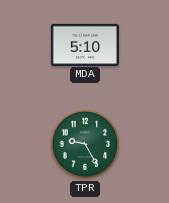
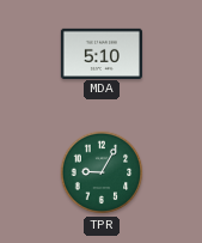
TPR: 9:25 -> 9:05
